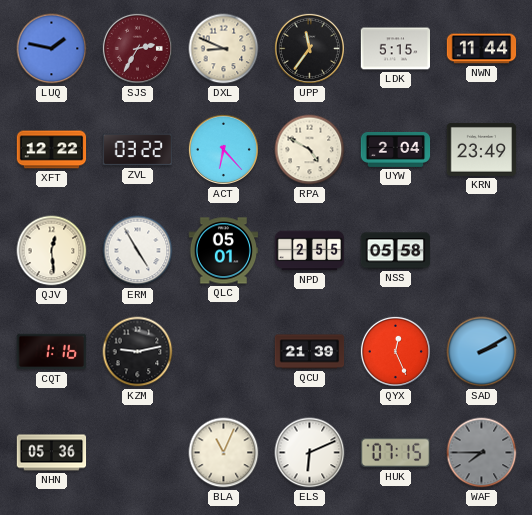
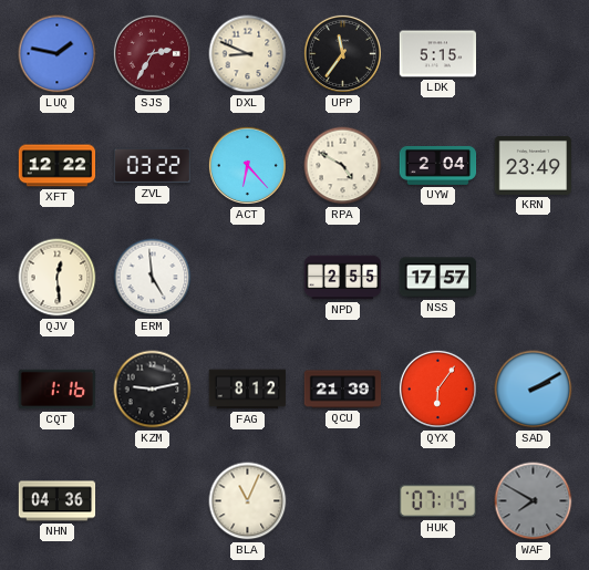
NWN: 11:44 -> none
ERM: 4:55 -> 4:59
QLC: 05:01 -> none
NSS: 05:58 -> 17:57
FAG: none -> 8:12
QYX: 12:26 -> 6:06
NHN: 05:36 -> 04:36
ELS: 6:11 -> none
WAF: 7:45 -> 7:50
